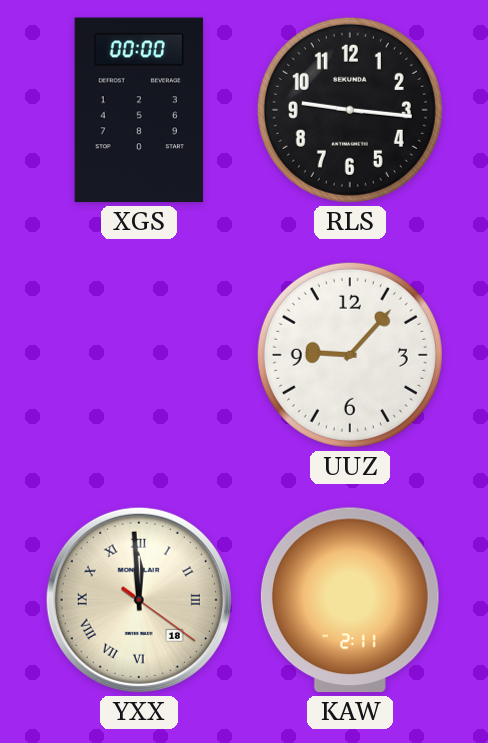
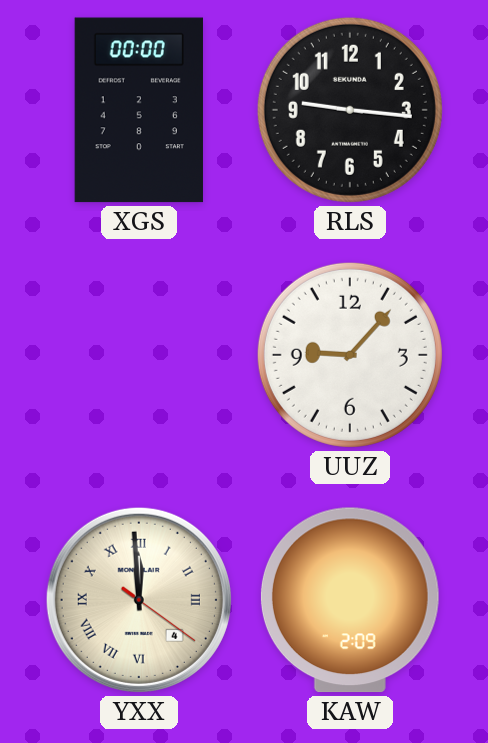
YXX date: 18 -> 4
KAW: 2:11 -> 2:09
